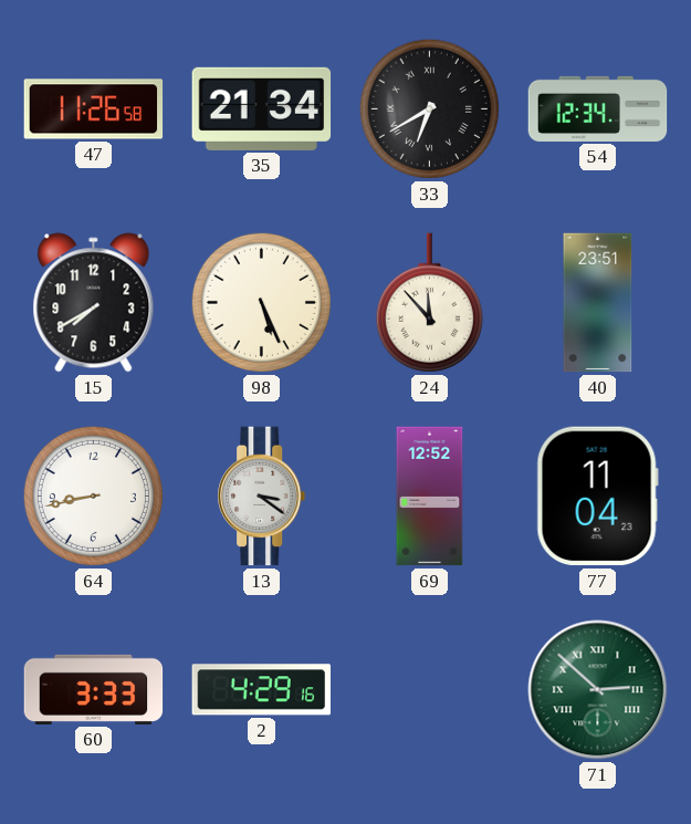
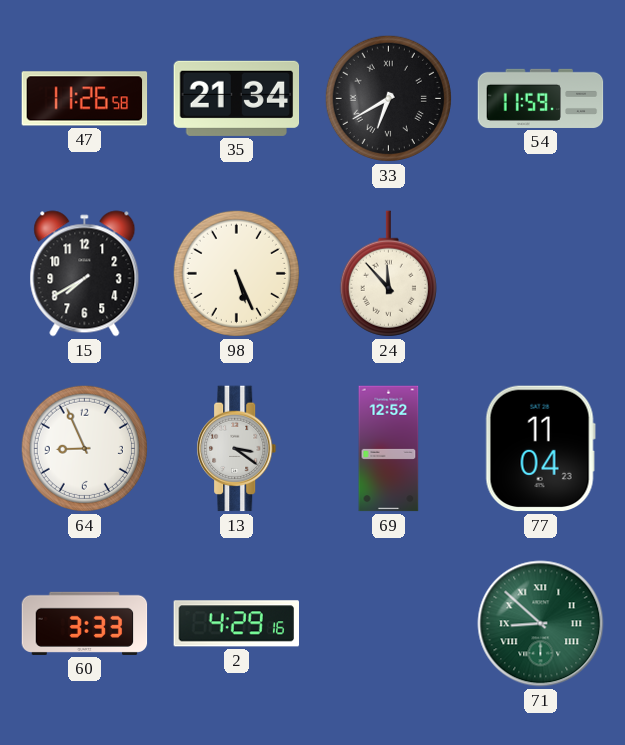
54: 12:34 -> 11:59
40: 23:51 -> none
64: 8:43 -> 8:56
71: 2:52 -> 8:52
